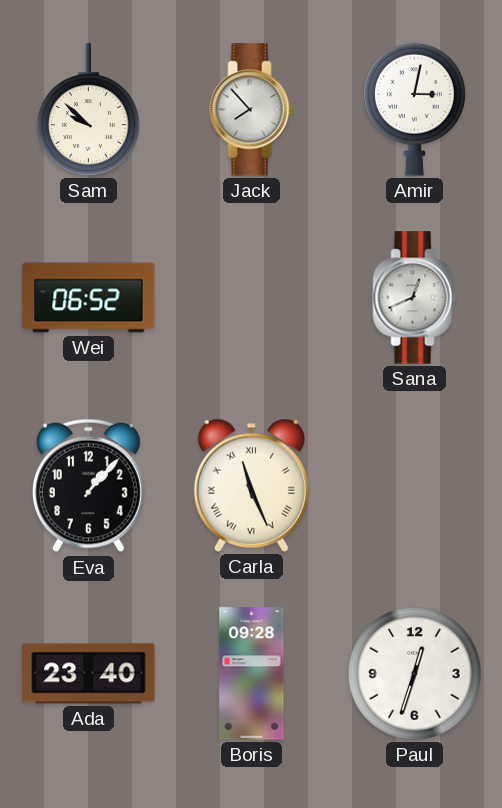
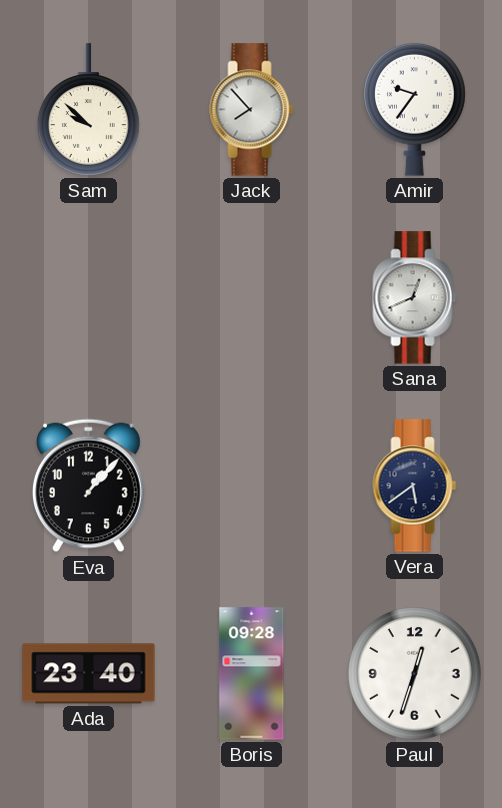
Amir: 3:02 -> 9:36
Wei: 06:52 -> none
Carla: 11:26 -> none
Vera: none -> 5:39
